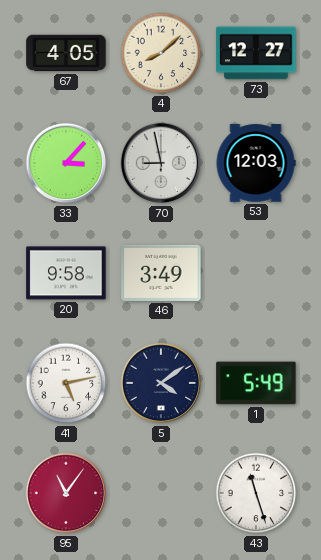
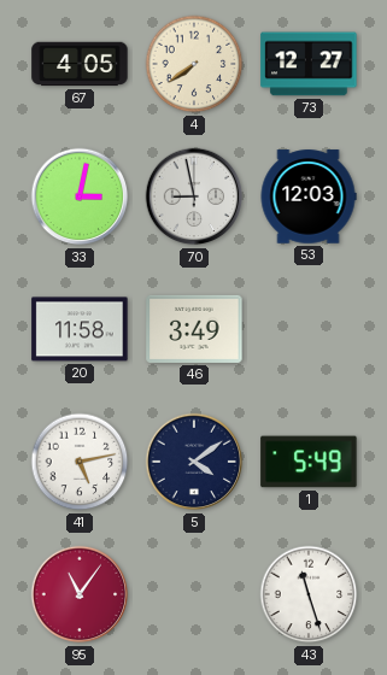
4: 8:08 -> 7:39
33: 3:07 -> 3:02
20: 9:58 -> 11:58
